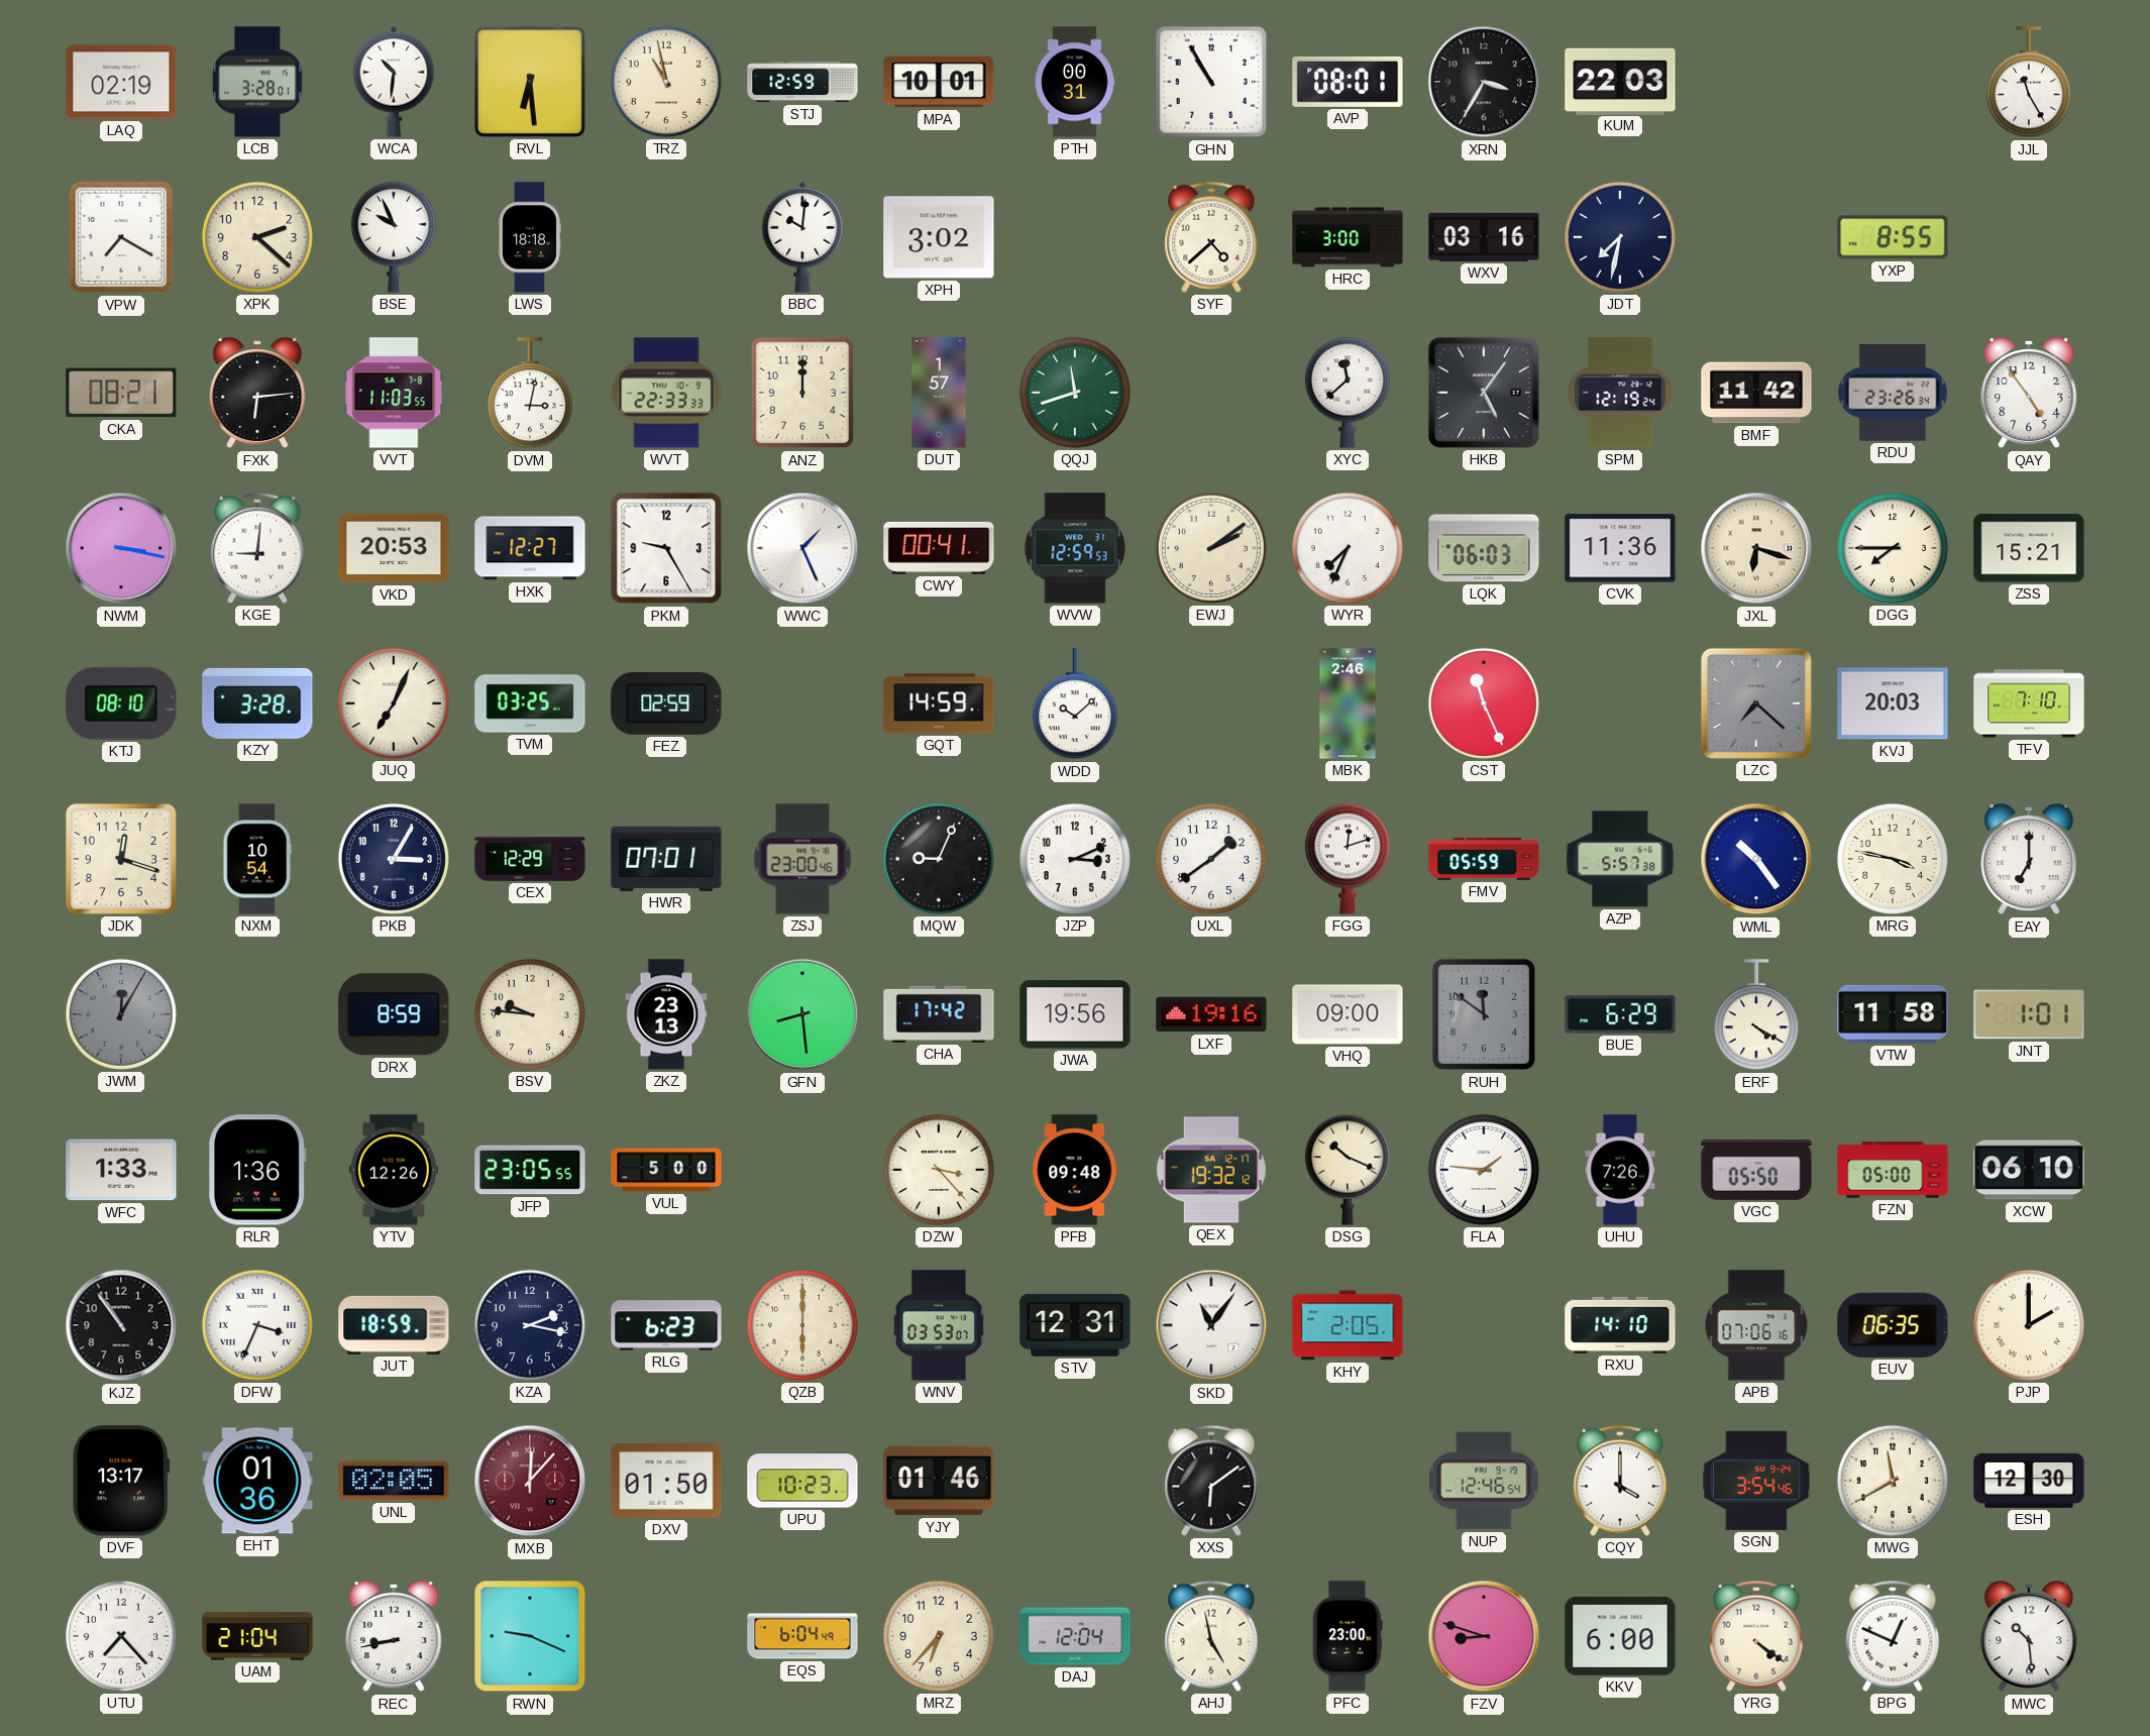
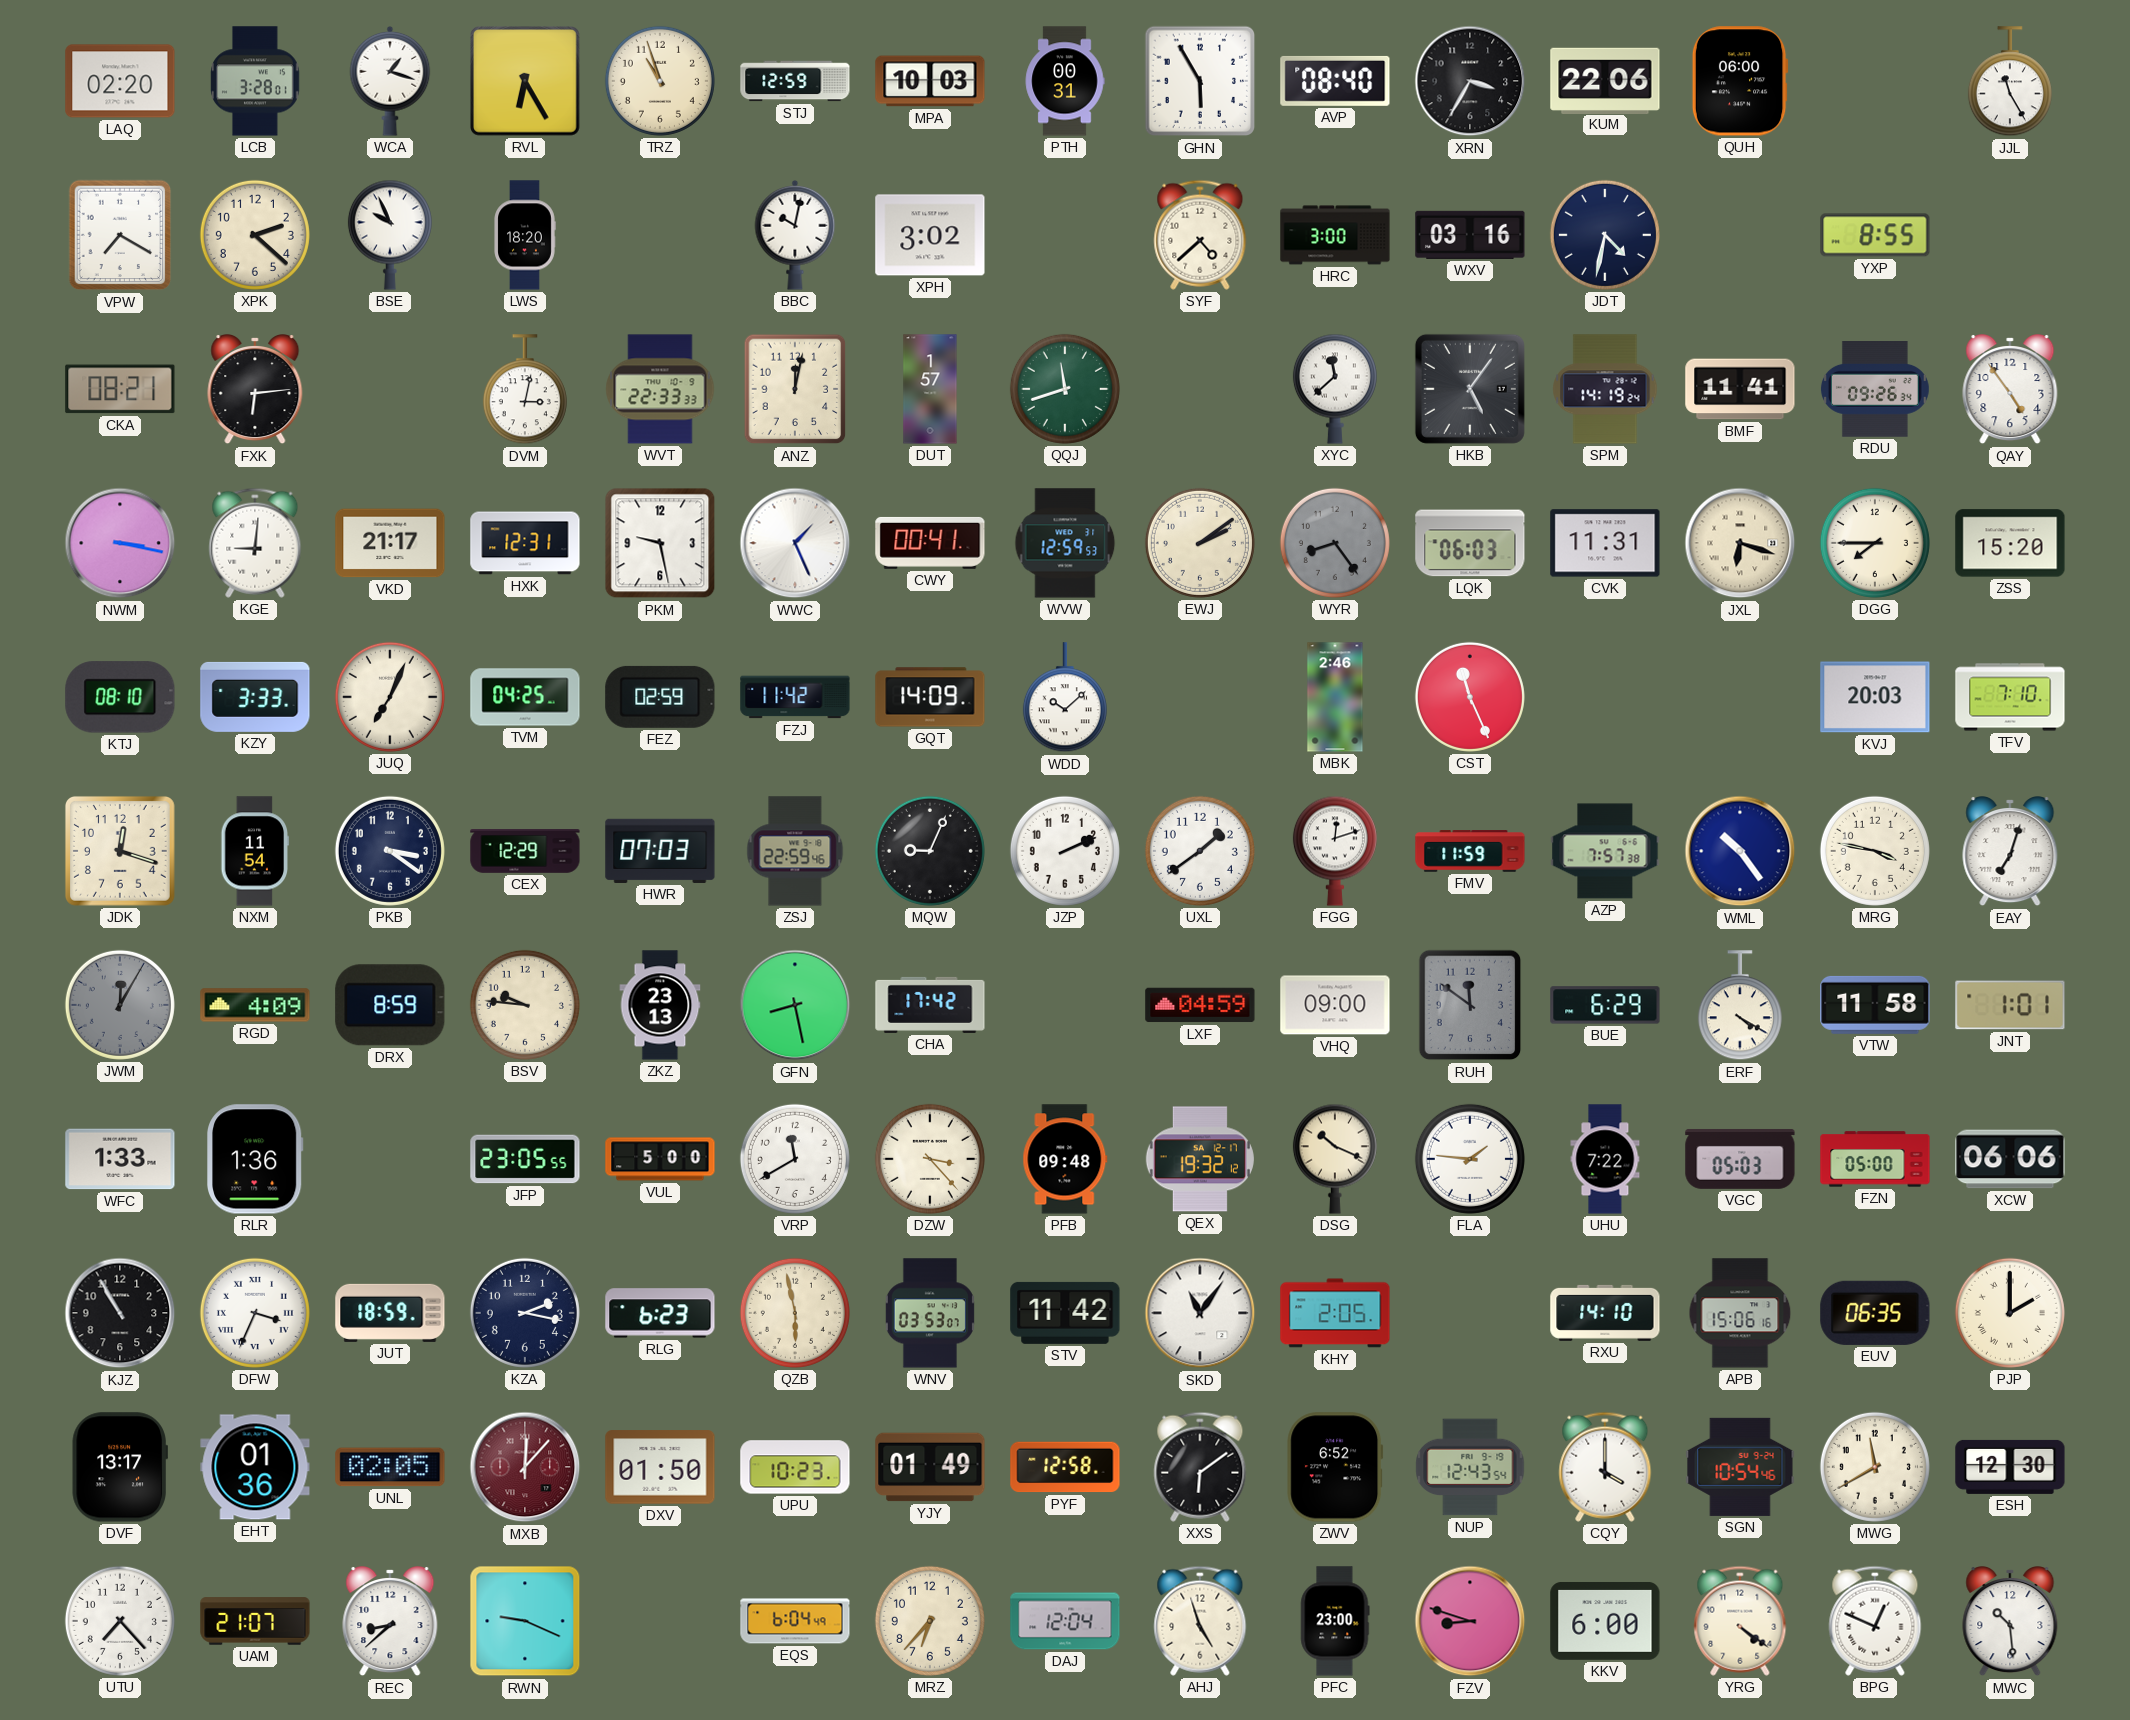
LAQ: 02:19 -> 02:20
WCA: 10:31 -> 1:18
RVL: 6:29 -> 6:25
TRZ: 10:58 -> 10:57
MPA: 10:01 -> 10:03
GHN: 10:55 -> 5:55
AVP: 08:01 -> 08:40
KUM: 22:03 -> 22:06
QUH: none -> 06:00
LWS: 18:18 -> 18:20
BBC: 10:01 -> 10:02
JDT: 7:32 -> 4:32
VVT: 11:03 -> none
ANZ: 12:00 -> 12:02
SPM: 12:19 -> 14:19
BMF: 11:42 -> 11:41
RDU: 23:26 -> 09:26
VKD: 20:53 -> 21:17
HXK: 12:27 -> 12:31
PKM: 9:25 -> 9:28
WYR: 7:34 -> 8:24
WYR dial: white -> grey
CVK: 11:36 -> 11:31
ZSS: 15:21 -> 15:20
KZY: 3:28 -> 3:33
TVM: 03:25 -> 04:25
FZJ: none -> 11:42
GQT: 14:59 -> 14:09
LZC: 7:22 -> none
NXM: 10:54 -> 11:54
PKB: 3:05 -> 3:21
HWR: 07:01 -> 07:03
ZSJ: 23:00 -> 22:59
JZP: 3:11 -> 2:11
FMV: 05:59 -> 11:59
AZP: 5:57 -> 7:57
EAY: 7:00 -> 7:03
RGD: none -> 4:09
GFN: 8:29 -> 8:28
JWA: 19:56 -> none
LXF: 19:16 -> 04:59
YTV: 12:26 -> none
VRP: none -> 11:40
UHU: 7:26 -> 7:22
VGC: 05:50 -> 05:03
XCW: 06:10 -> 06:06
KJZ: 10:54 -> 10:55
QZB: 6:00 -> 5:58
STV: 12:31 -> 11:42
APB: 07:06 -> 15:06
YJY: 01:46 -> 01:49
PYF: none -> 12:58
ZWV: none -> 6:52
NUP: 12:46 -> 12:43
SGN: 3:54 -> 10:54
UAM: 21:04 -> 21:07
REC: 8:43 -> 8:38
AHJ: 4:58 -> 4:57
